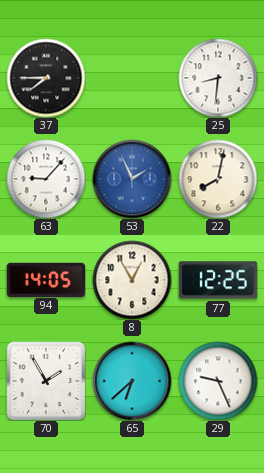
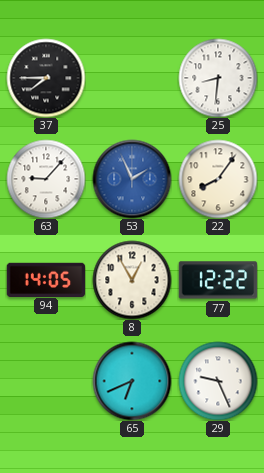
22: 8:02 -> 8:06
77: 12:25 -> 12:22
70: 1:55 -> none
65: 6:38 -> 6:41
